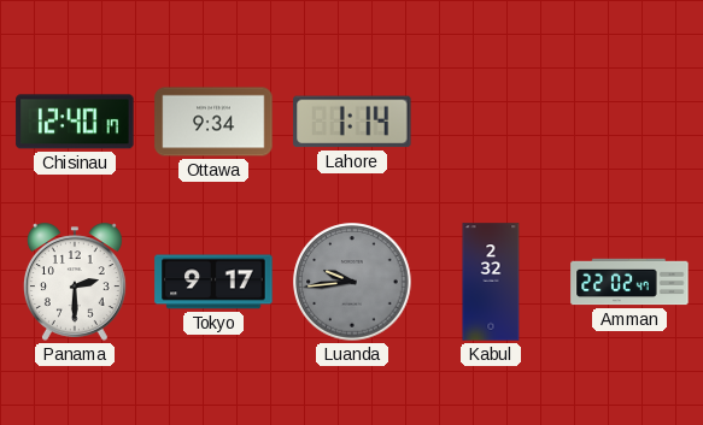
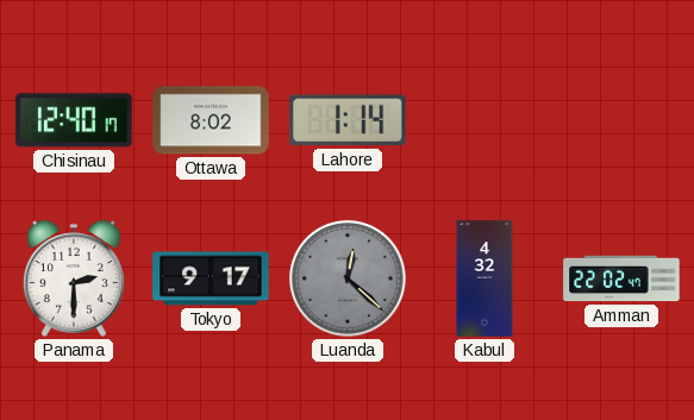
Ottawa: 9:34 -> 8:02
Luanda: 9:44 -> 12:22
Kabul: 2:32 -> 4:32
